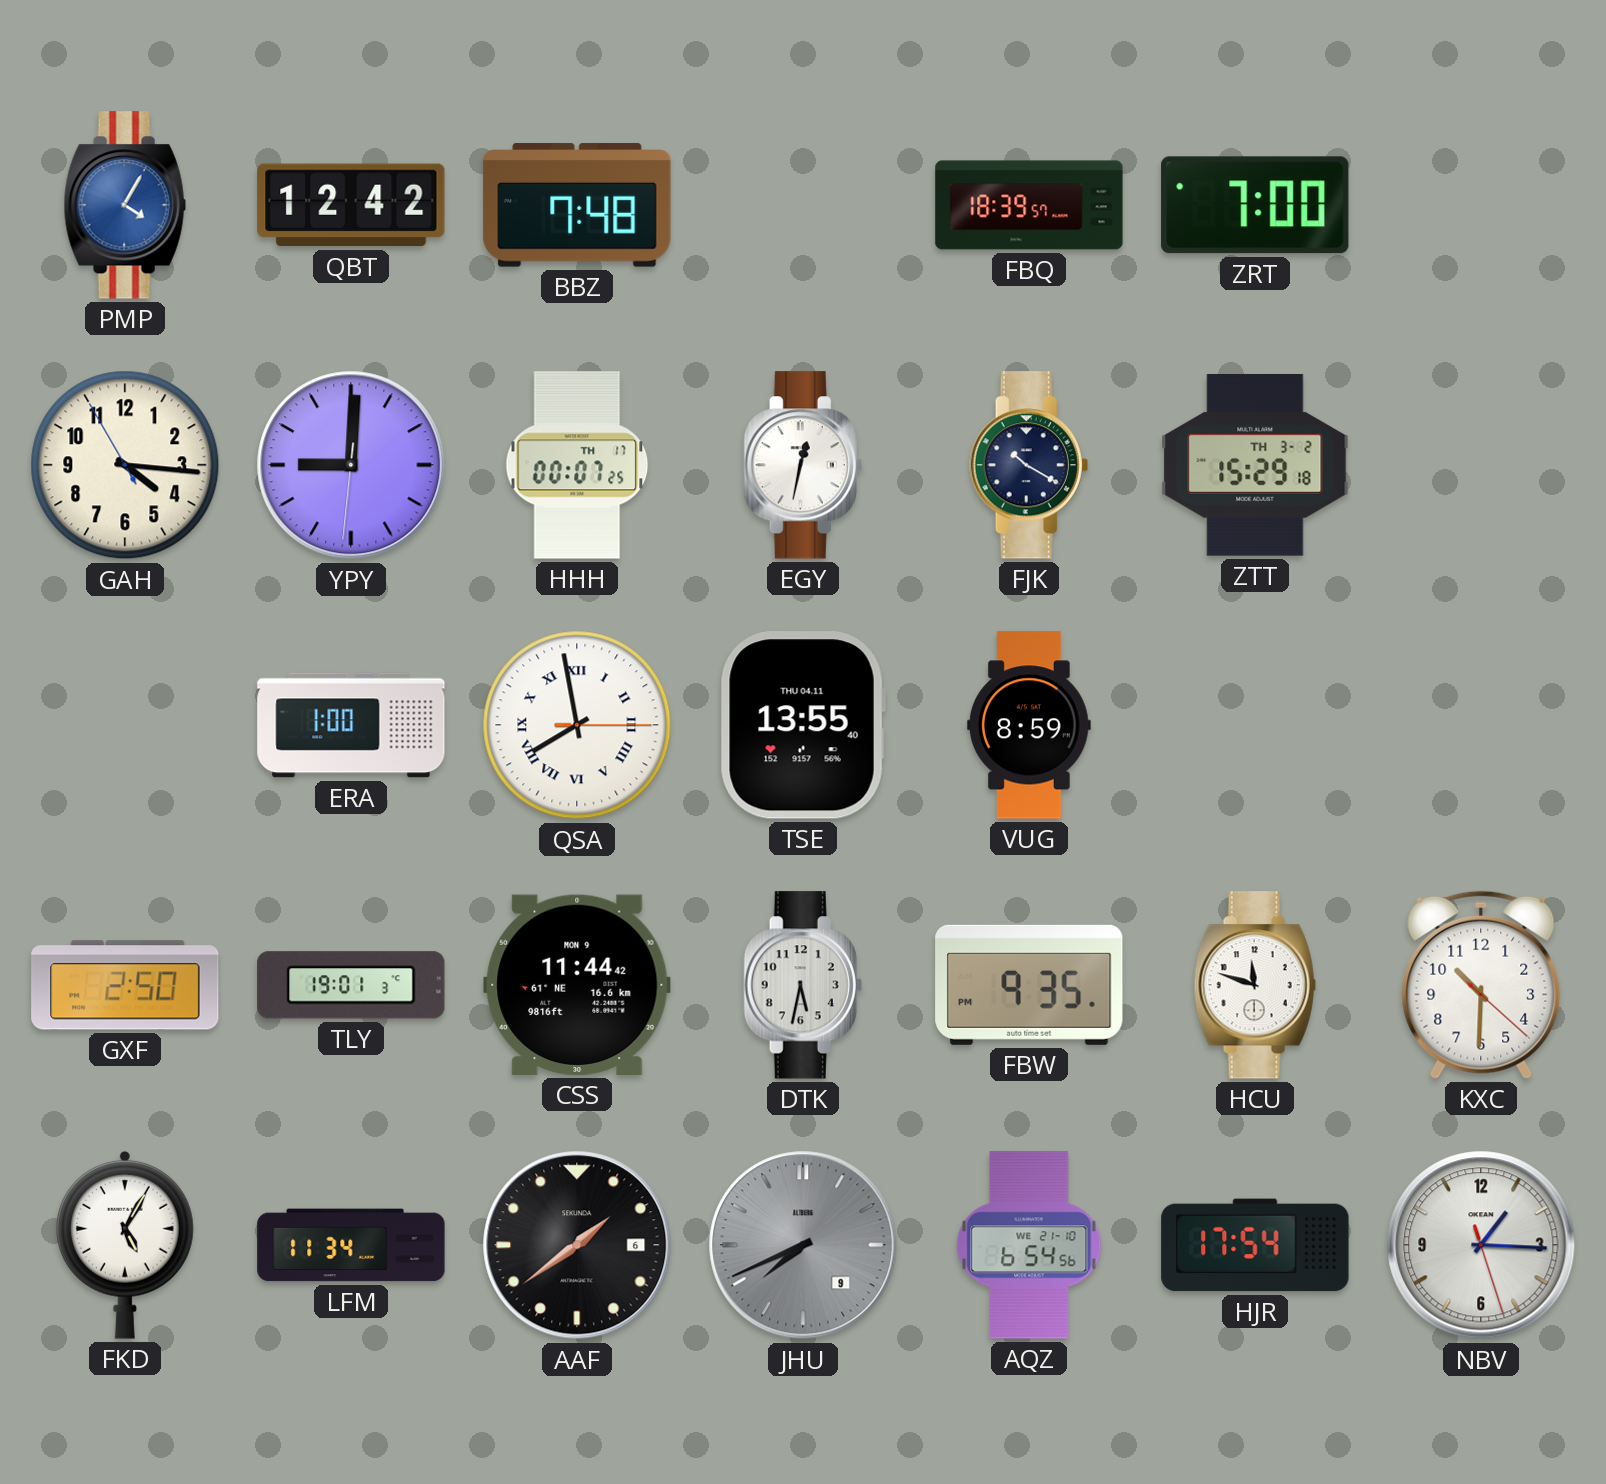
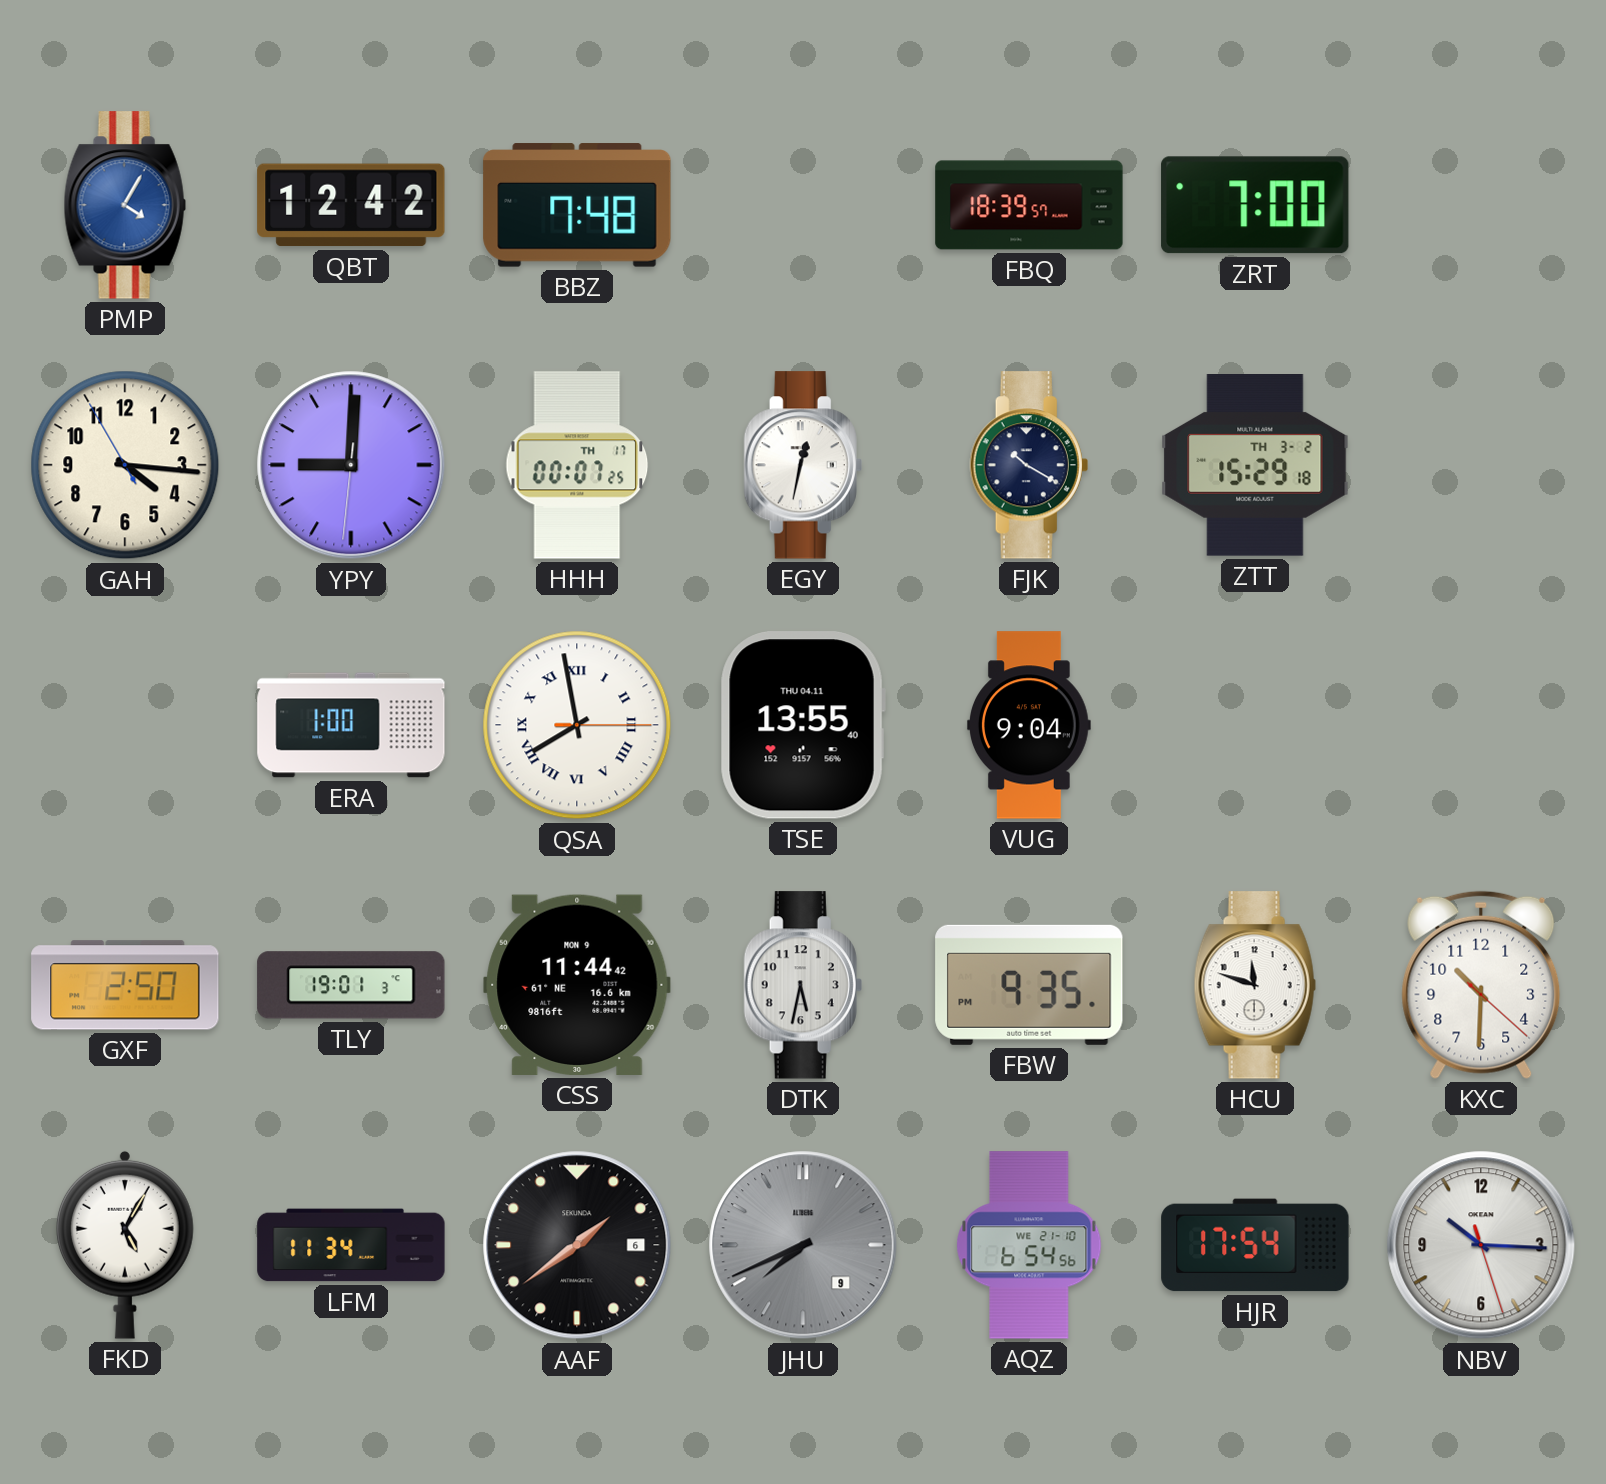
VUG: 8:59 -> 9:04
NBV: 1:15 -> 10:15
